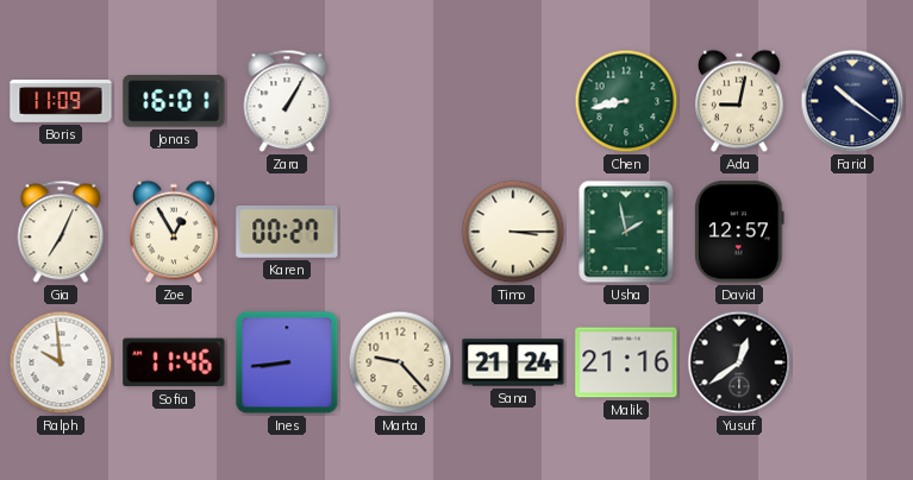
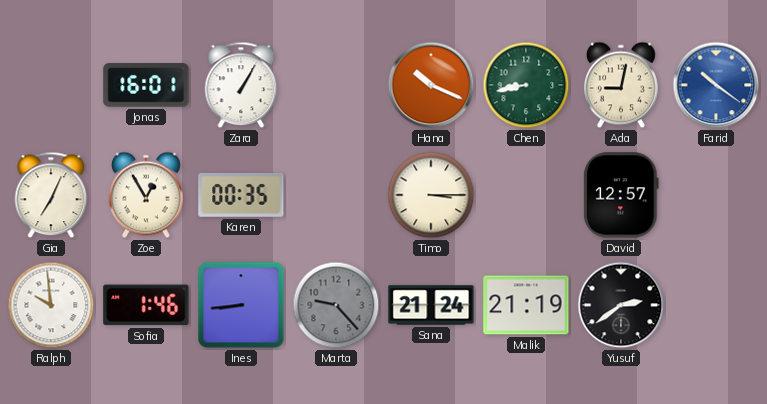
Boris: 11:09 -> none
Hana: none -> 10:19
Farid dial: navy -> blue
Karen: 00:27 -> 00:35
Usha: 1:58 -> none
Sofia: 11:46 -> 1:46
Marta dial: cream -> grey
Malik: 21:16 -> 21:19
Yusuf: 12:39 -> 2:39
